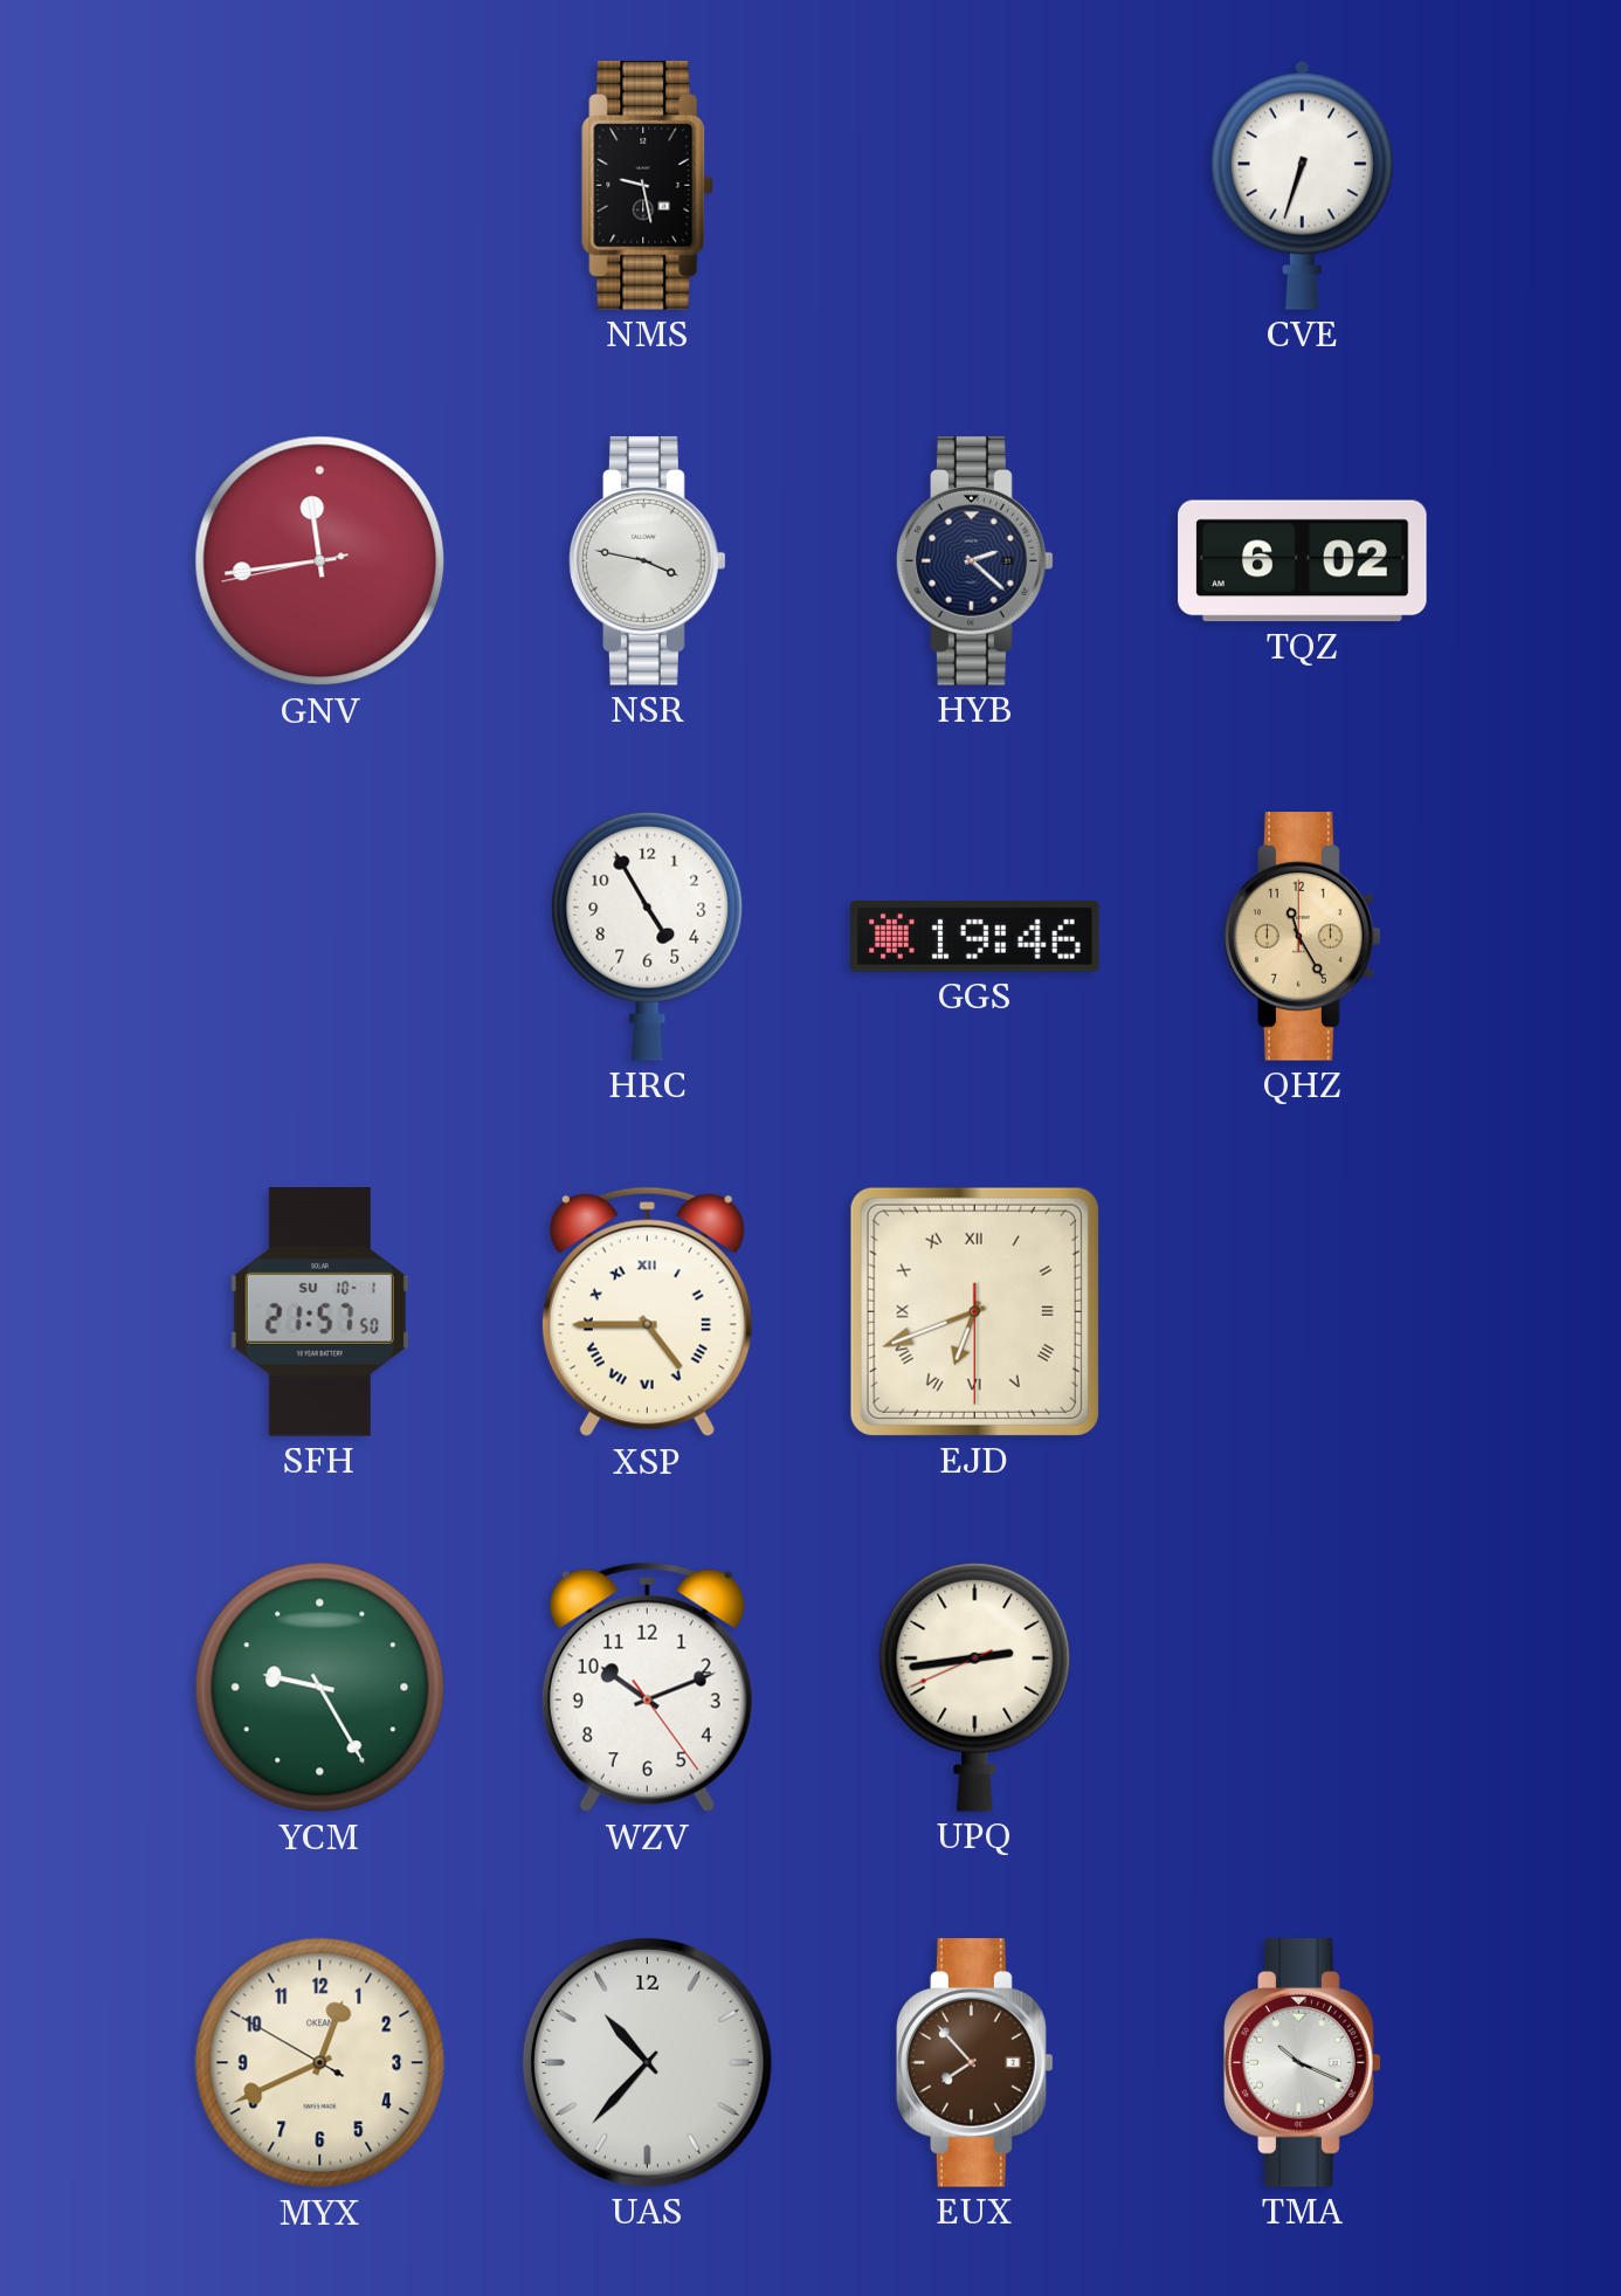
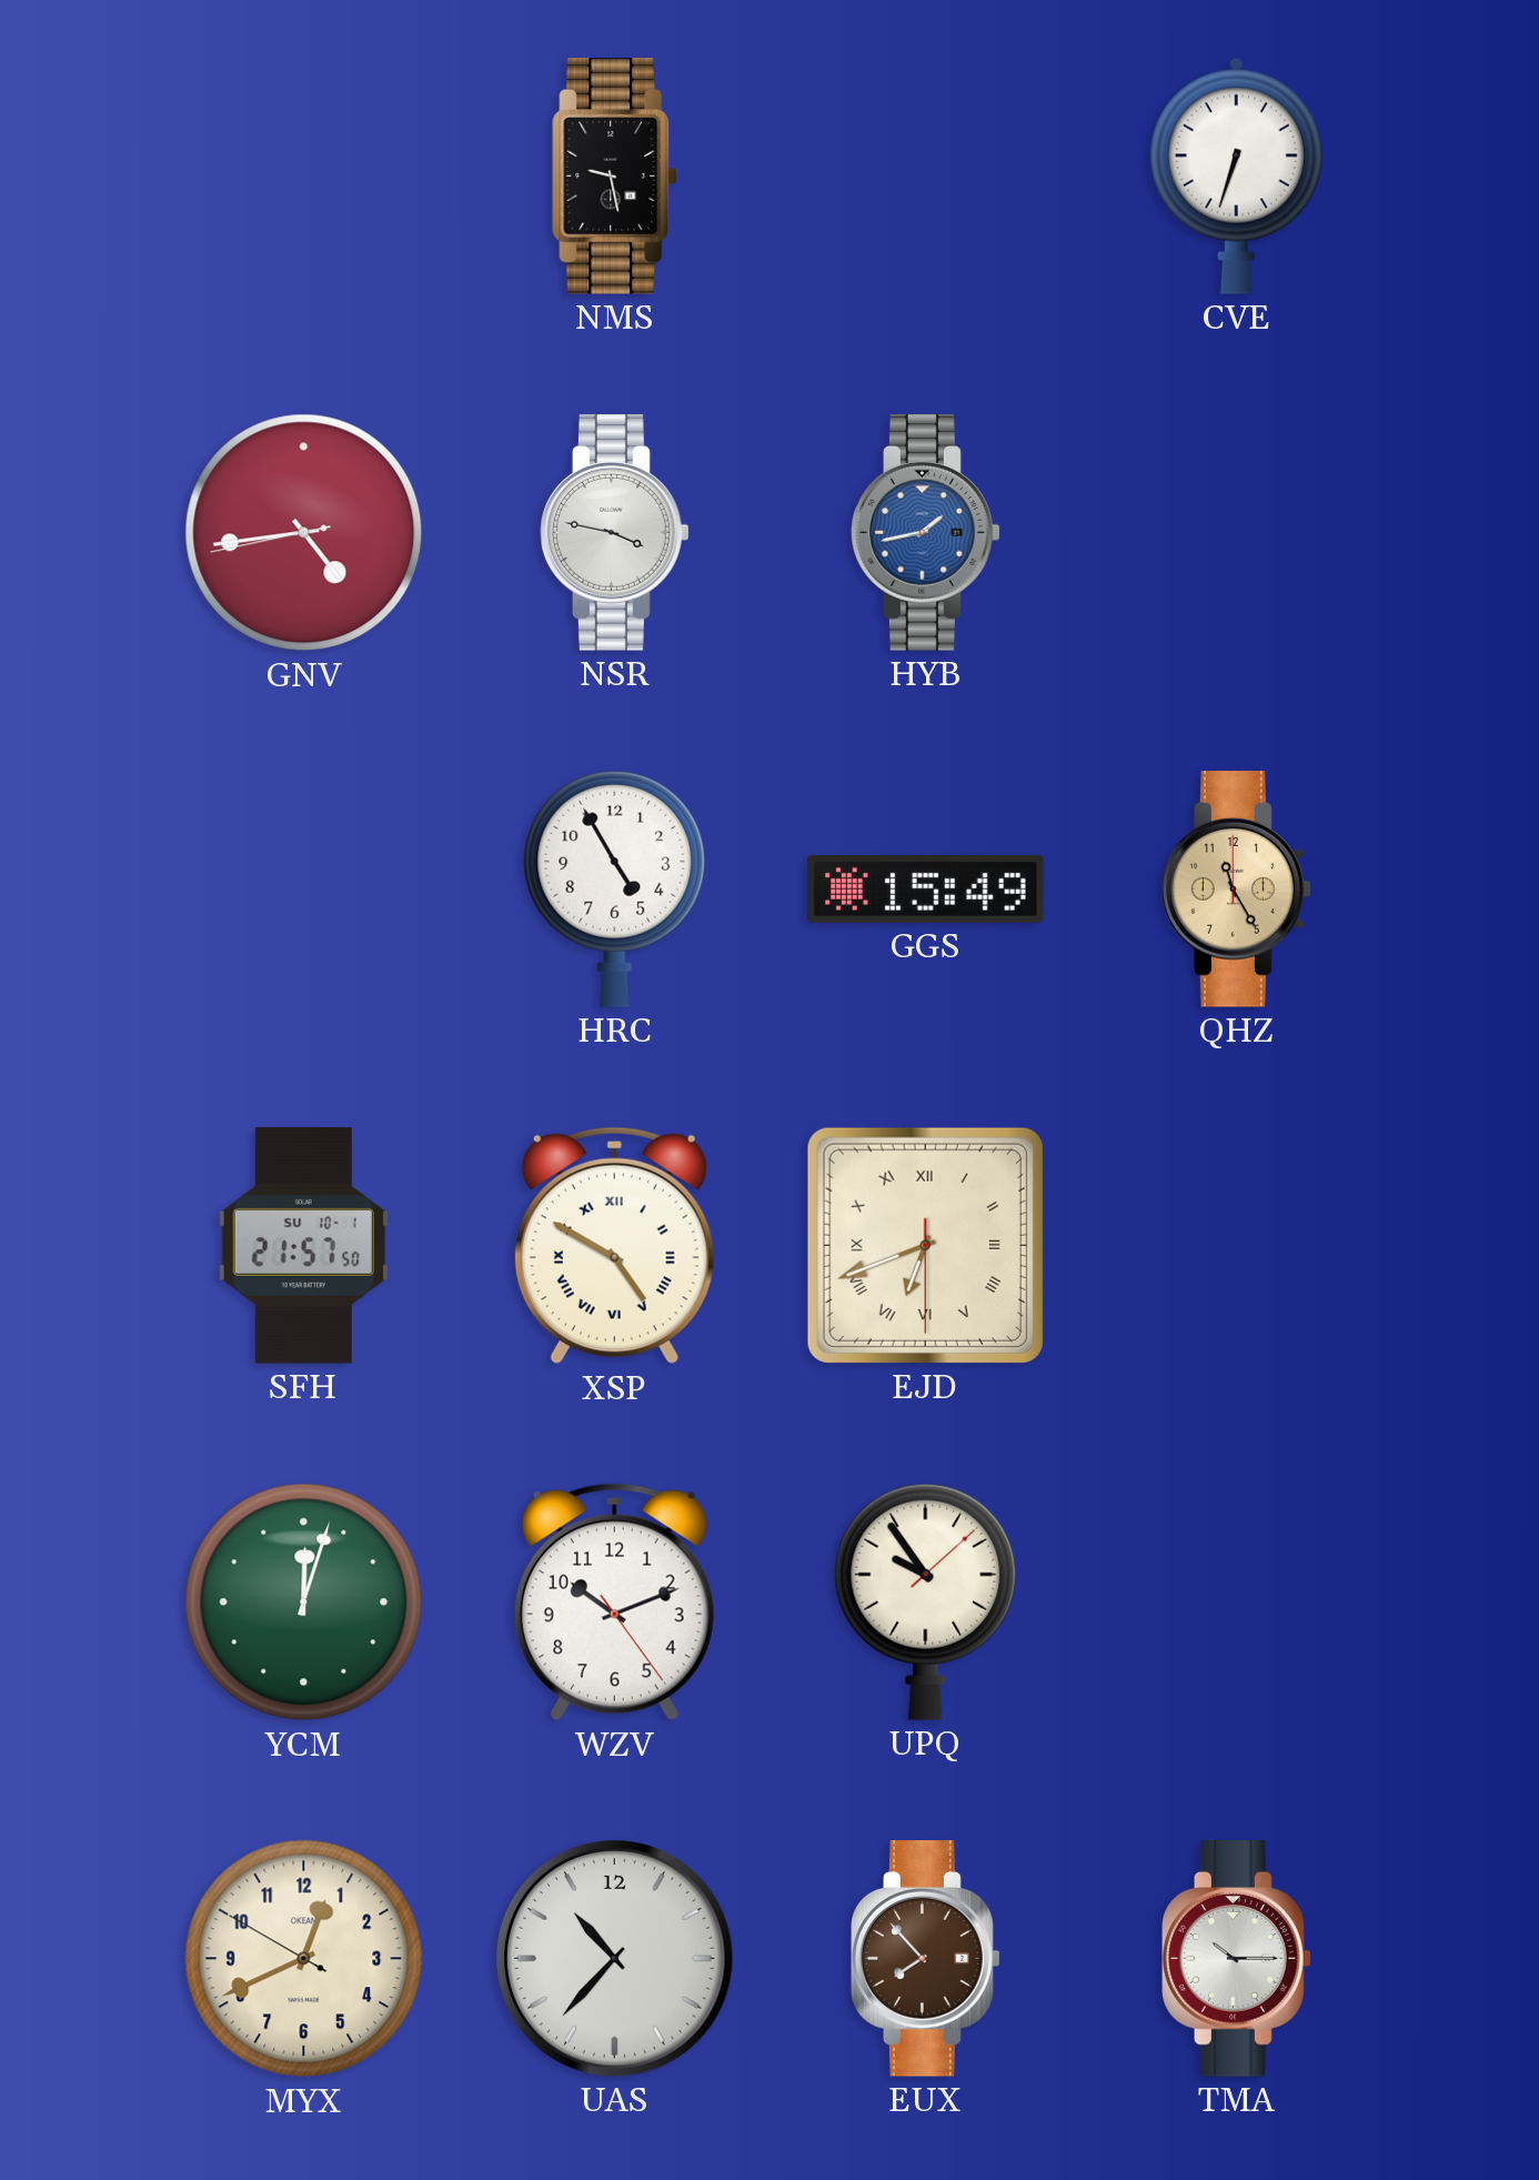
GNV: 11:43 -> 4:43
HYB: 2:22 -> 1:43
HYB dial: navy -> blue
TQZ: 6:02 -> none
GGS: 19:46 -> 15:49
XSP: 4:45 -> 4:50
YCM: 9:25 -> 12:03
UPQ: 2:43 -> 9:54
TMA: 10:19 -> 10:15
